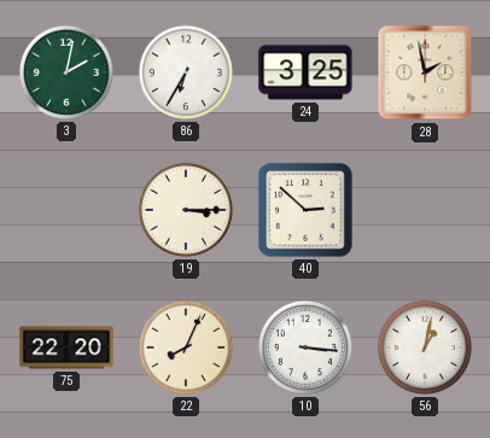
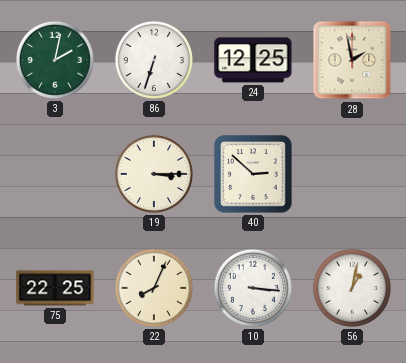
86: 6:35 -> 6:33
24: 3:25 -> 12:25
75: 22:20 -> 22:25
